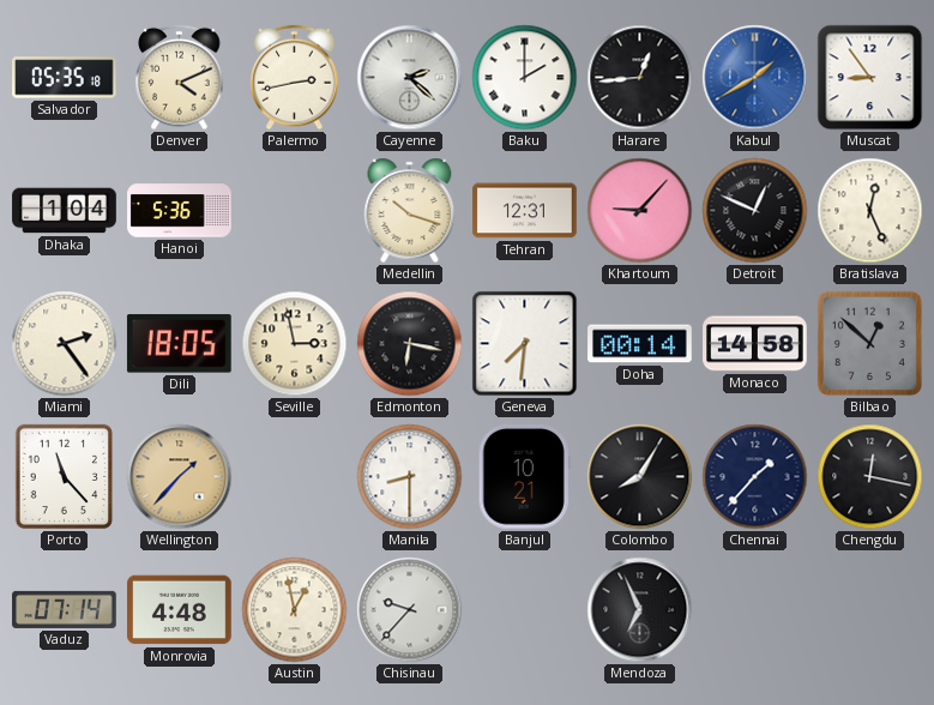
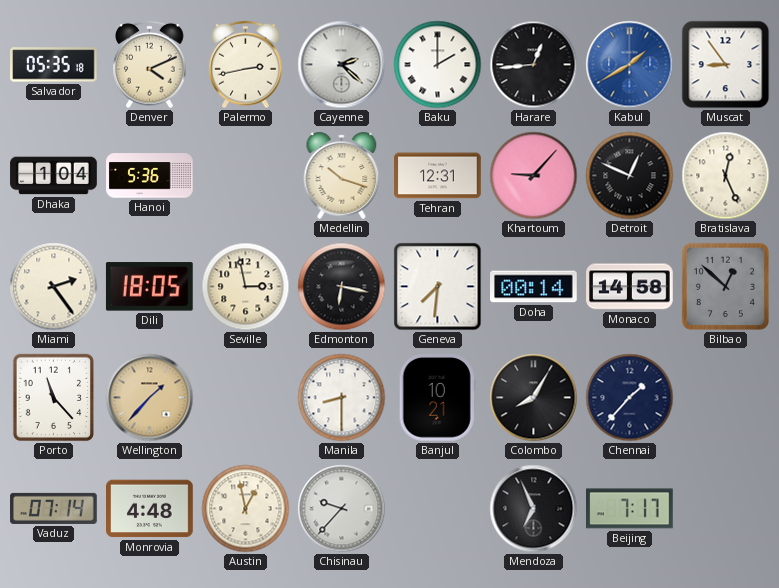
Chengdu: 12:17 -> none
Beijing: none -> 7:17
